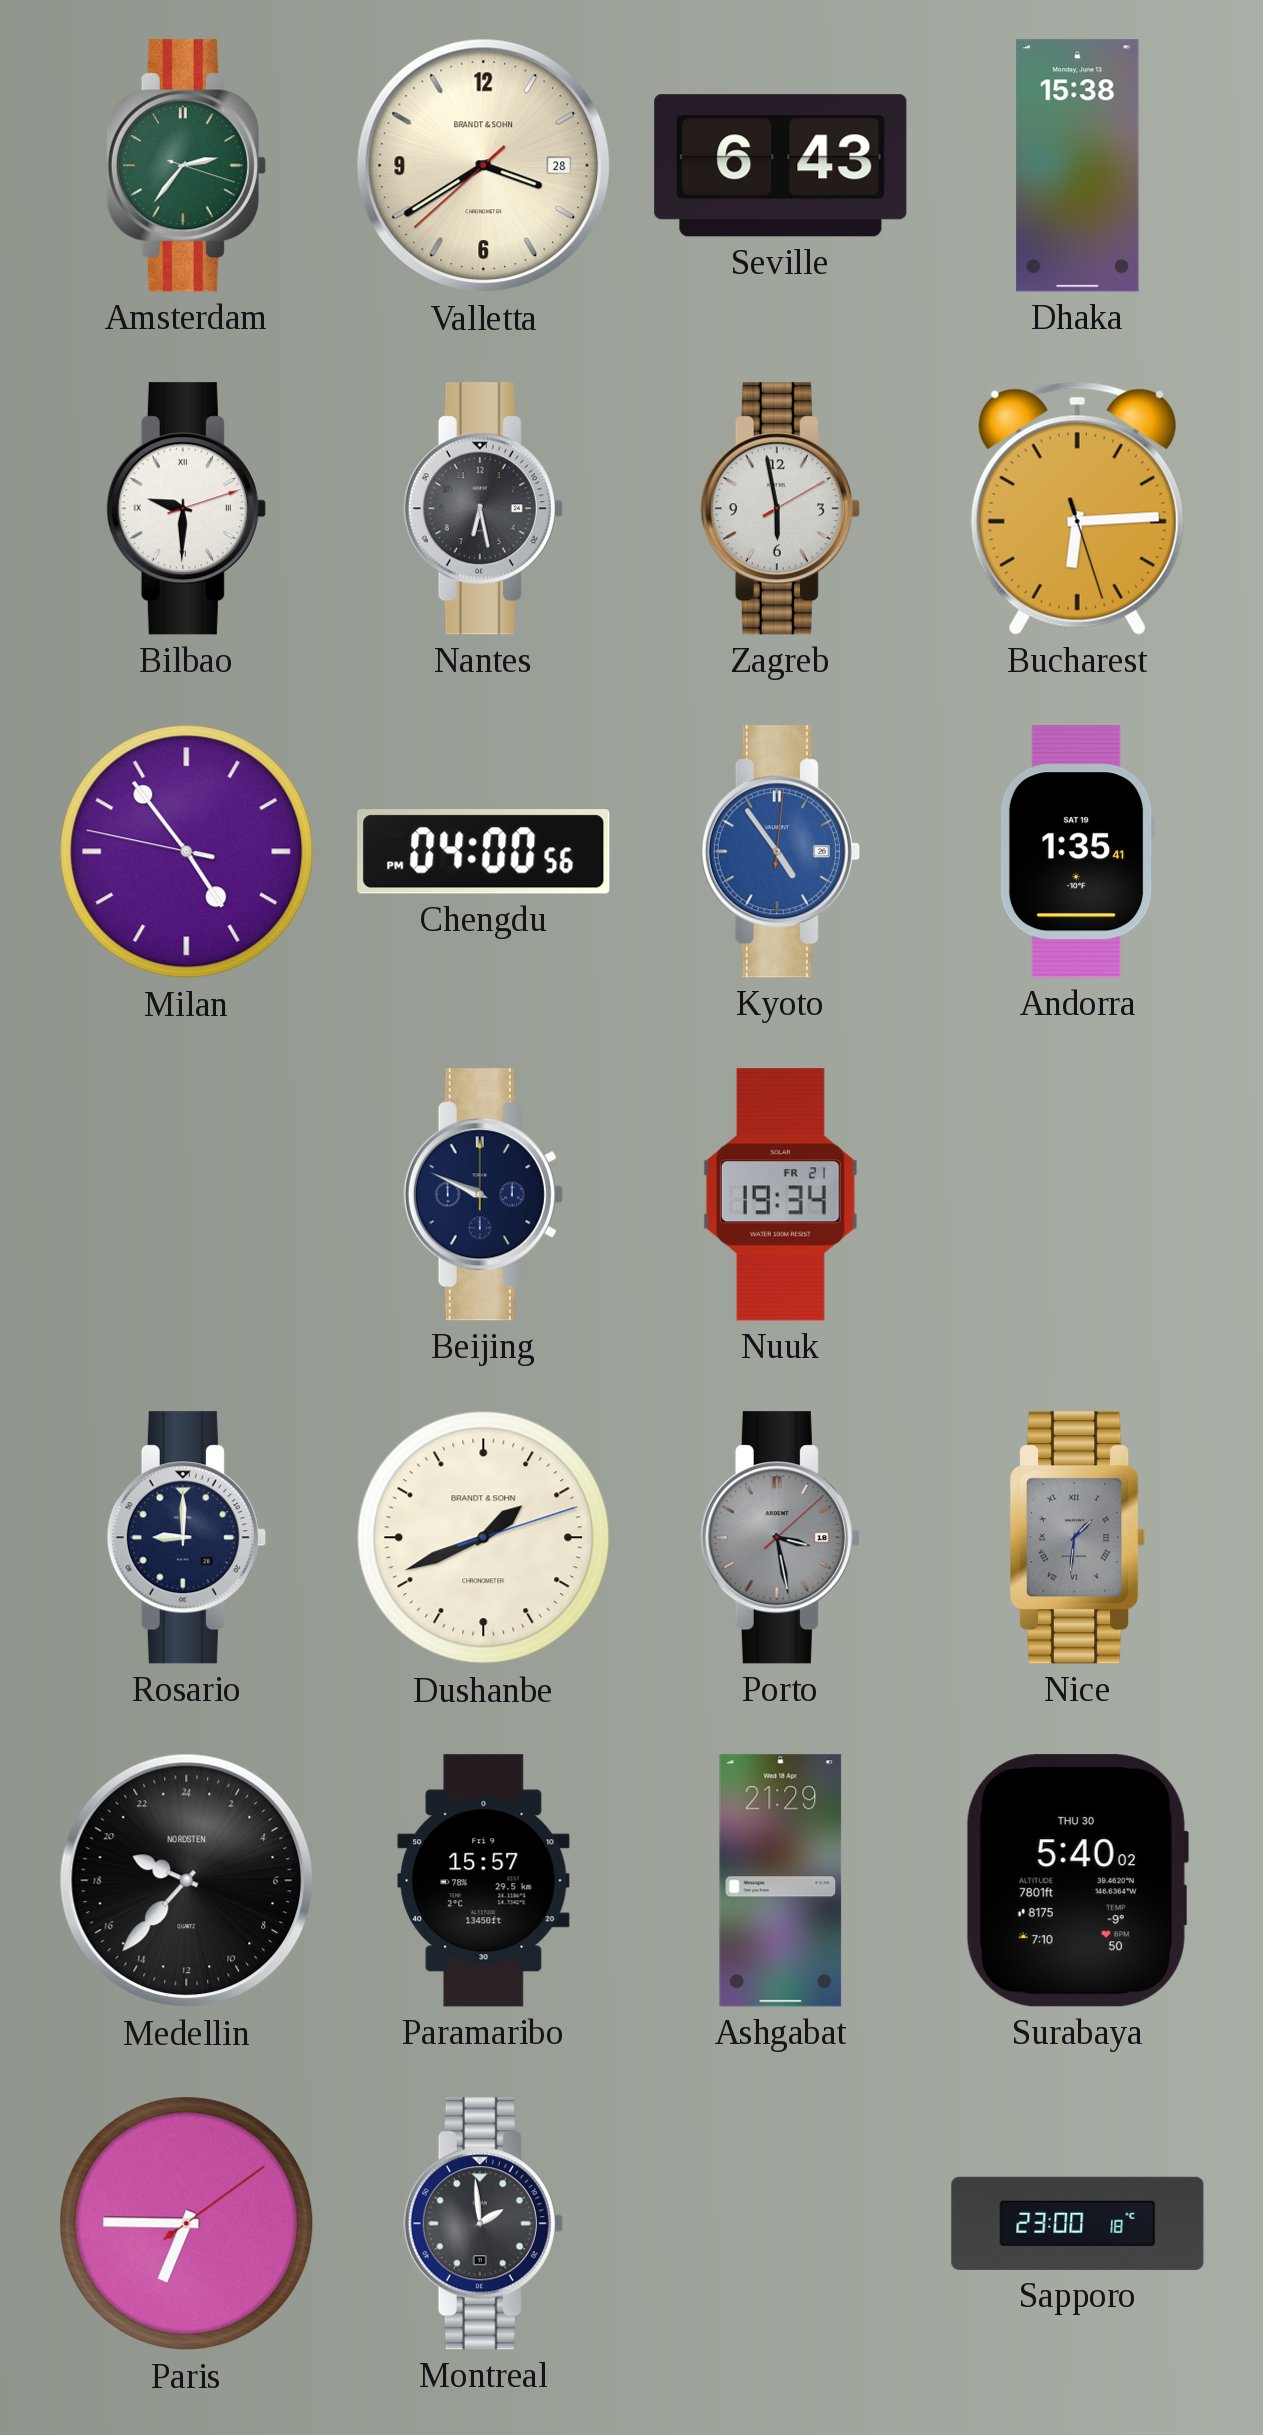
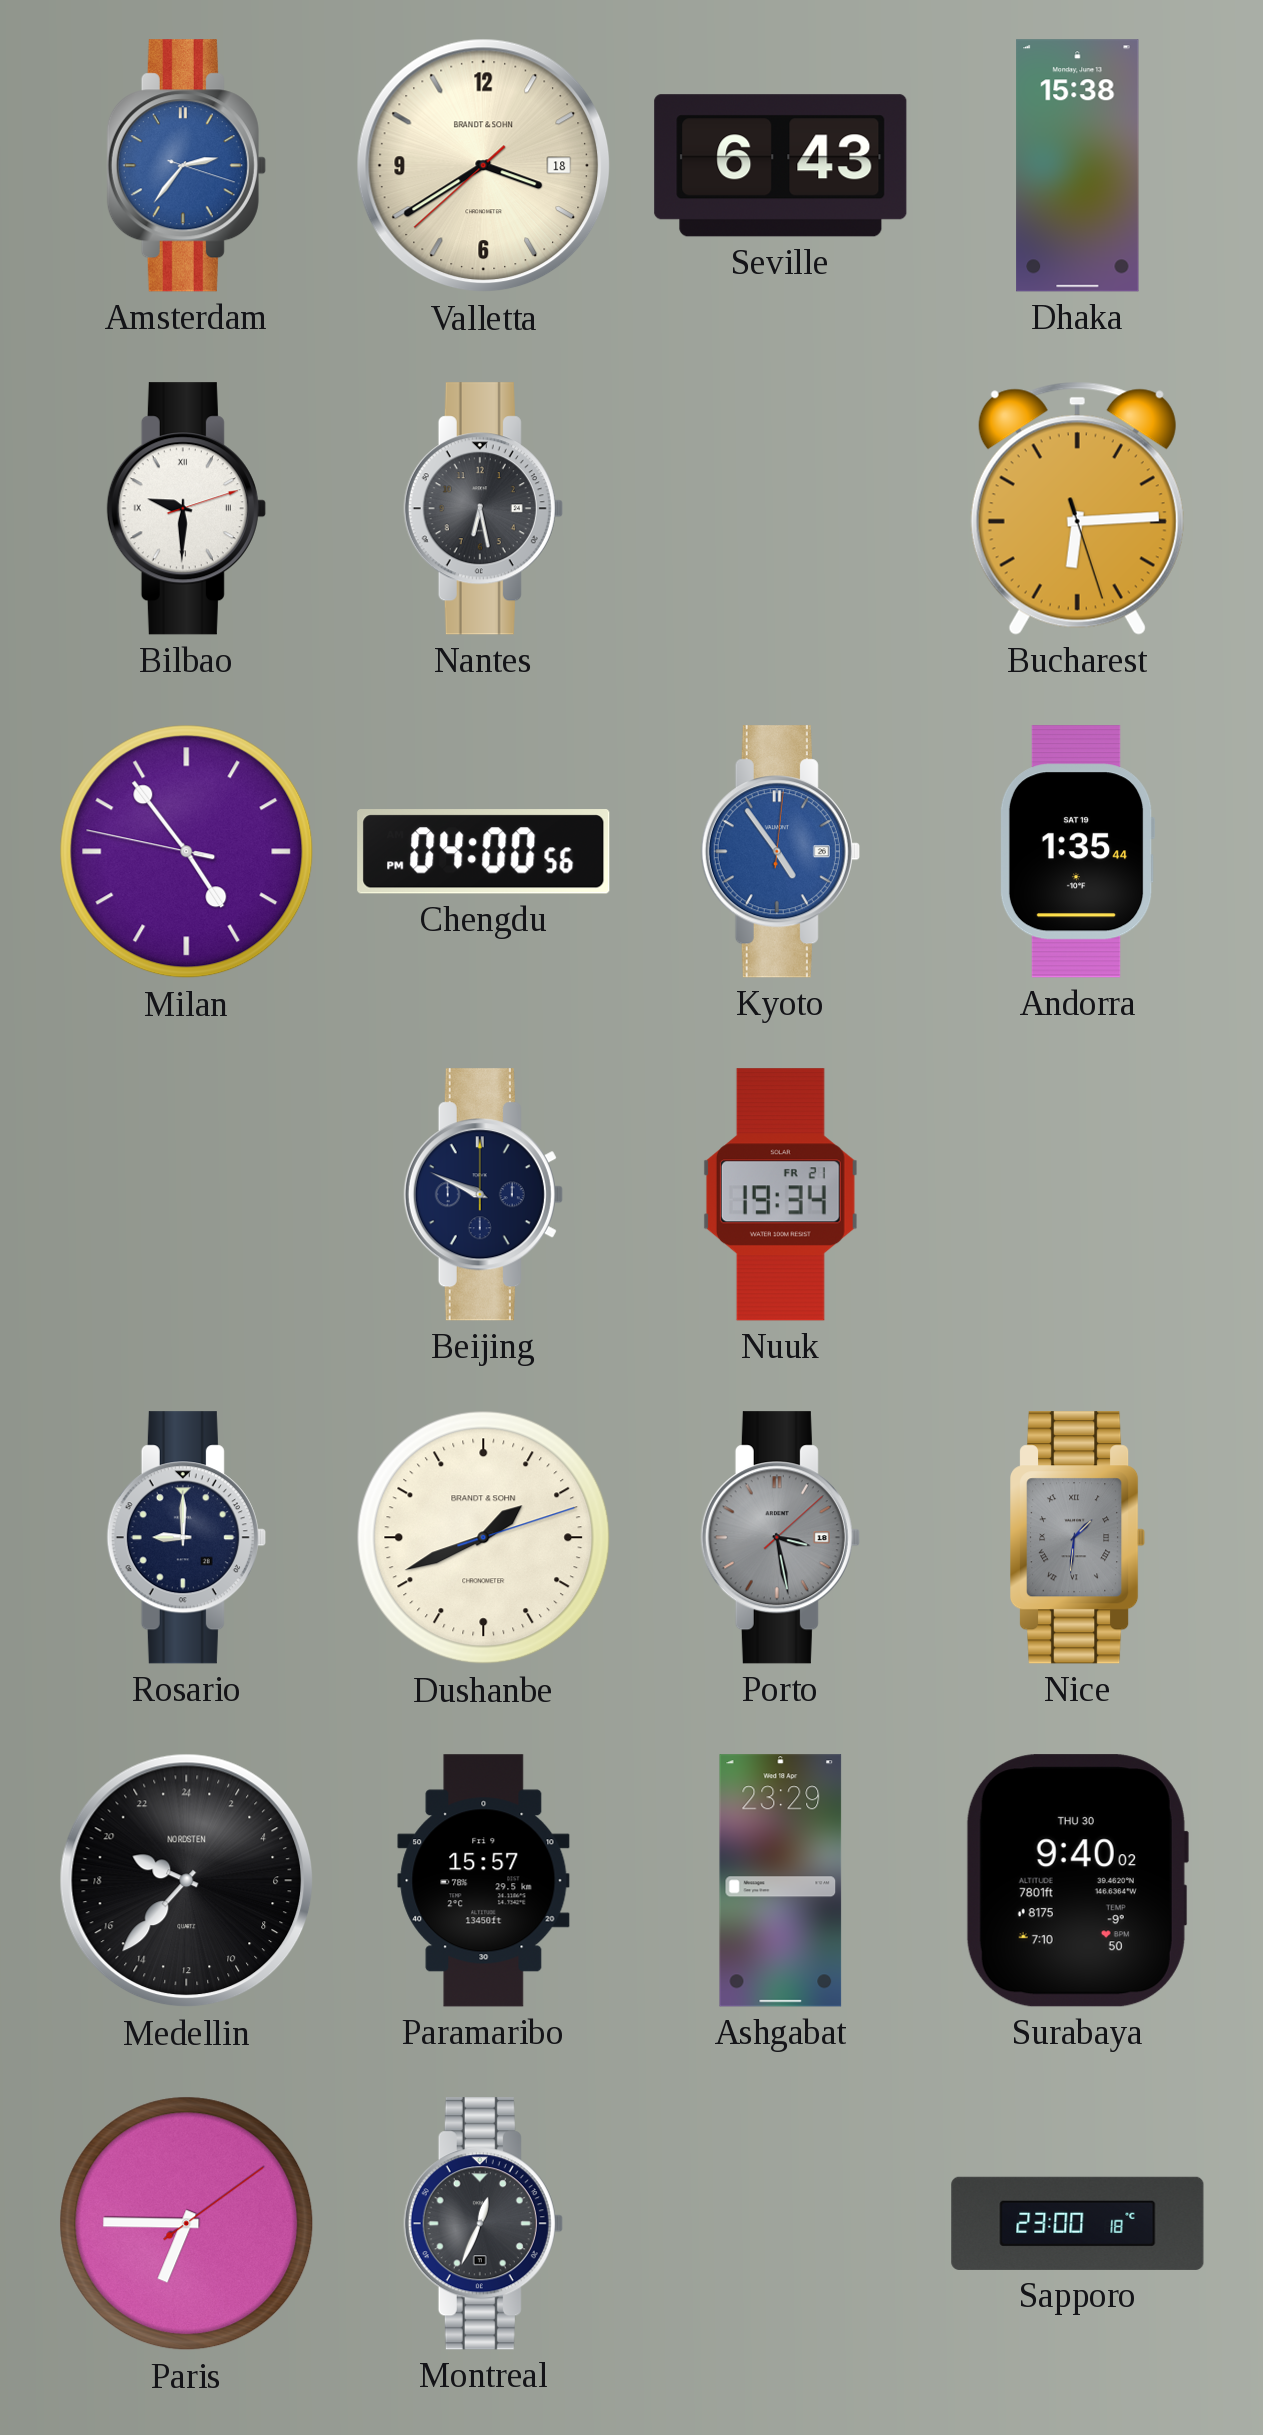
Amsterdam dial: green -> blue
Valletta date: 28 -> 18
Zagreb: 5:58 -> none
Andorra: 1:35:41 -> 1:35:44
Ashgabat: 21:29 -> 23:29
Surabaya: 5:40 -> 9:40
Montreal: 1:59 -> 12:34
